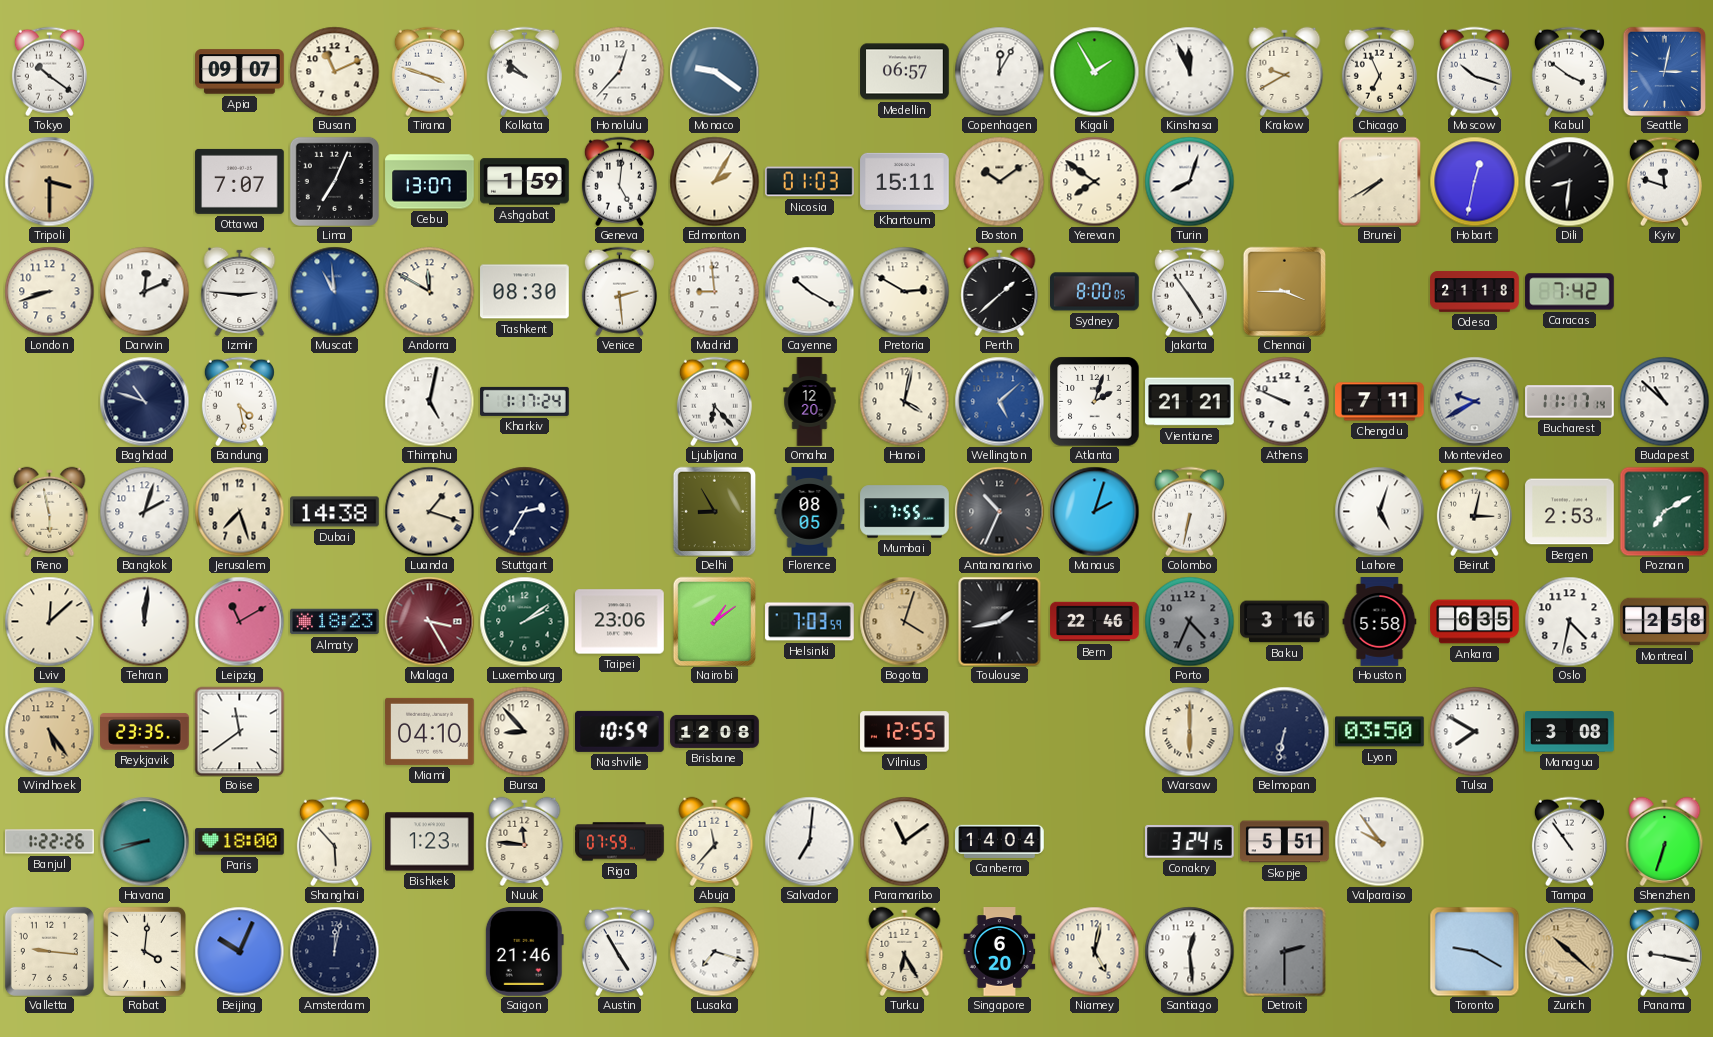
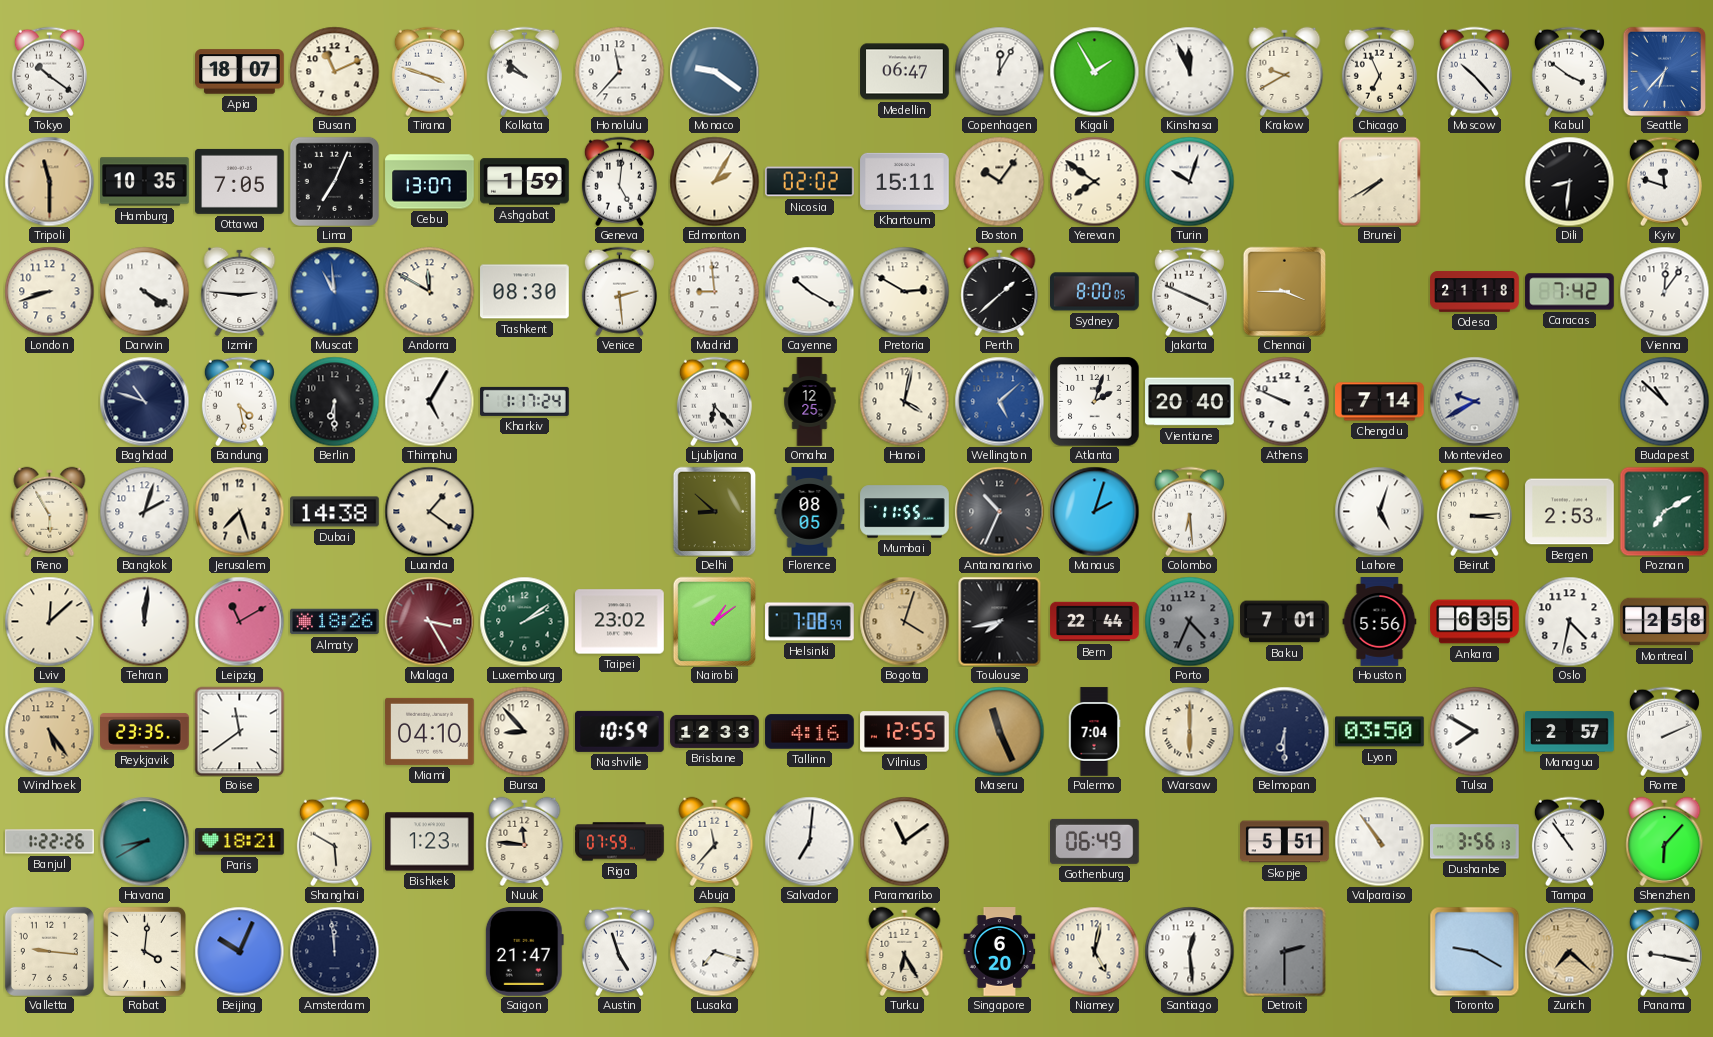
Apia: 09:07 -> 18:07
Honolulu: 12:37 -> 11:37
Medellin: 06:57 -> 06:47
Moscow: 10:18 -> 10:23
Seattle: 3:02 -> 6:37
Tripoli: 3:30 -> 11:30
Hamburg: none -> 10:35
Ottawa: 7:07 -> 7:05
Nicosia: 01:03 -> 02:02
Boston: 10:09 -> 10:06
Turin: 8:03 -> 10:03
Hobart: 12:32 -> none
Darwin: 12:11 -> 4:20
Jakarta: 4:54 -> 3:49
Vienna: none -> 12:06
Berlin: none -> 6:30
Thimphu: 5:02 -> 5:05
Omaha: 12:20 -> 12:25
Vientiane: 21:21 -> 20:40
Chengdu: 7:11 -> 7:14
Bucharest: 11:17 -> none
Reno: 5:58 -> 5:55
Luanda: 1:18 -> 1:21
Stuttgart: 2:35 -> none
Delhi: 8:55 -> 8:52
Mumbai: 7:55 -> 11:55
Colombo: 6:32 -> 6:29
Beirut: 3:02 -> 3:14
Almaty: 18:23 -> 18:26
Taipei: 23:06 -> 23:02
Helsinki: 7:03 -> 7:08
Toulouse: 1:43 -> 7:43
Bern: 22:46 -> 22:44
Baku: 3:16 -> 7:01
Houston: 5:58 -> 5:56
Brisbane: 12:08 -> 12:33
Tallinn: none -> 4:16
Maseru: none -> 11:26
Palermo: none -> 7:04
Belmopan: 6:32 -> 6:30
Managua: 3:08 -> 2:57
Rome: none -> 2:11
Havana: 8:42 -> 8:40
Paris: 18:00 -> 18:21
Shanghai: 5:53 -> 5:50
Canberra: 14:04 -> none
Gothenburg: none -> 06:49
Conakry: 3:24 -> none
Valparaiso: 9:54 -> 10:54
Dushanbe: none -> 3:56
Shenzhen: 6:33 -> 6:07
Amsterdam: 12:02 -> 11:59
Saigon: 21:46 -> 21:47
Austin: 4:55 -> 4:57
Zurich: 10:22 -> 7:22
